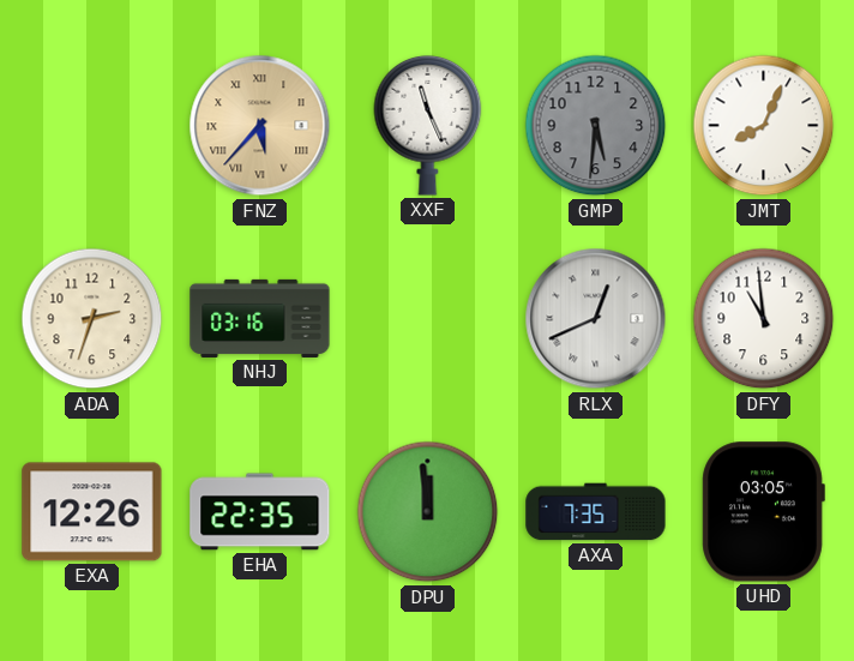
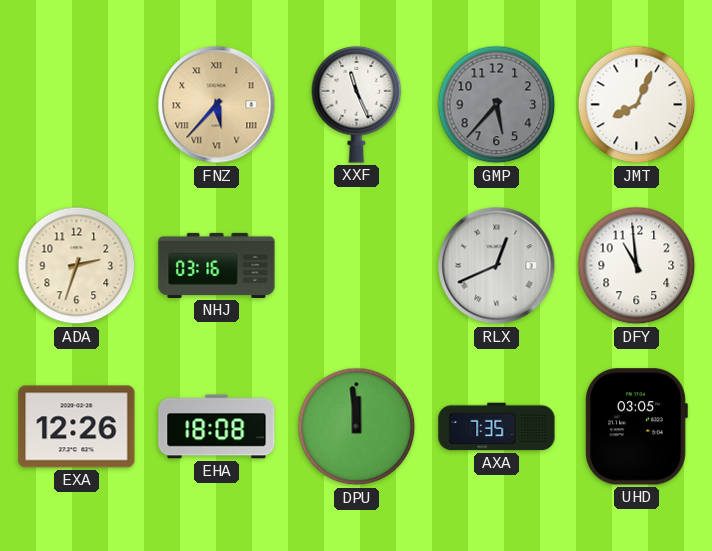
GMP: 5:31 -> 5:37
EHA: 22:35 -> 18:08
